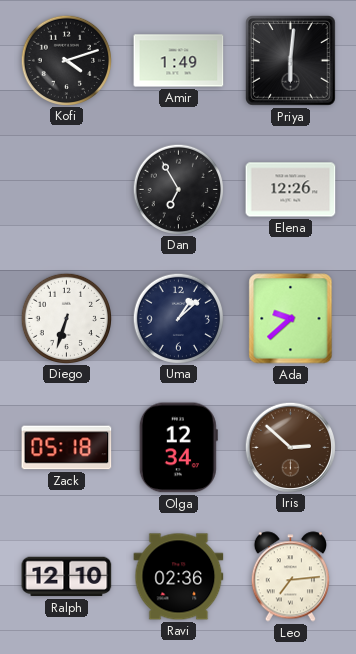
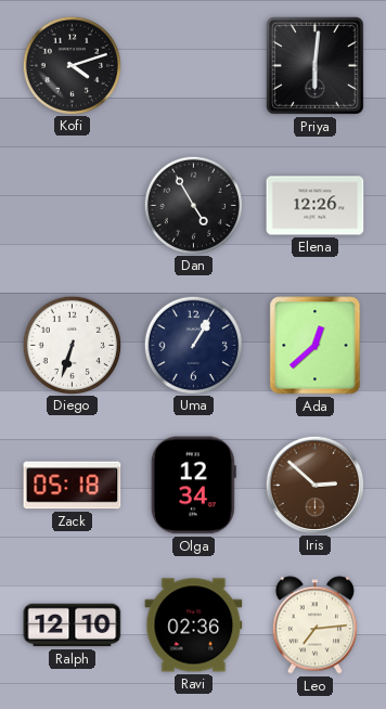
Amir: 1:49 -> none
Dan: 6:55 -> 4:55
Uma: 1:08 -> 1:05
Ada: 9:38 -> 12:38
